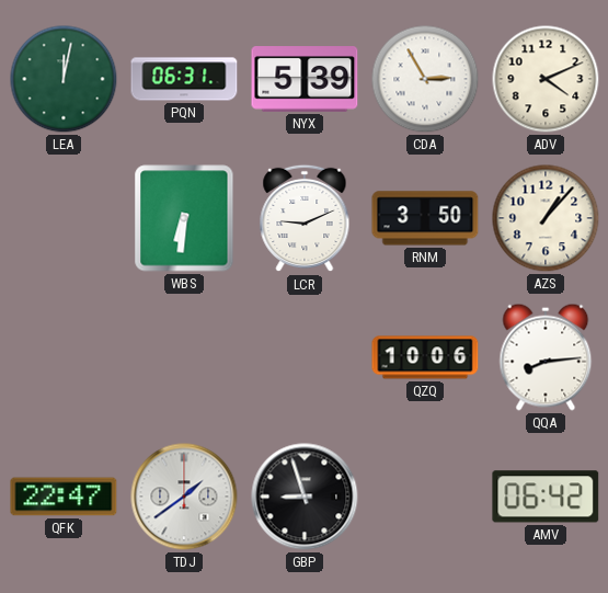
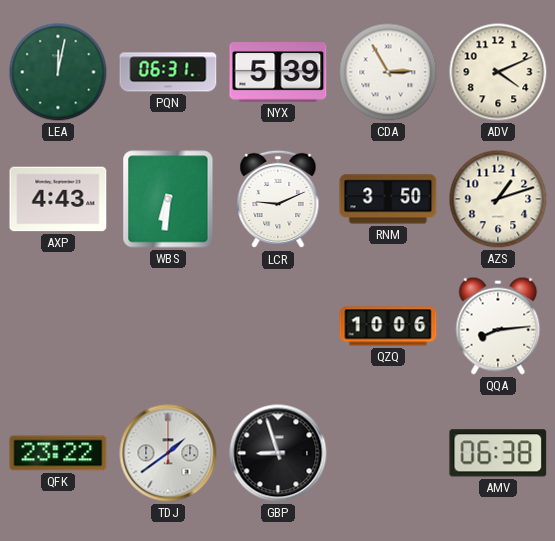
AXP: none -> 4:43
AZS: 1:07 -> 1:12
QFK: 22:47 -> 23:22
AMV: 06:42 -> 06:38
